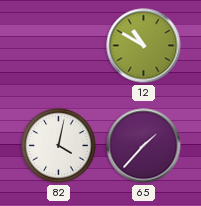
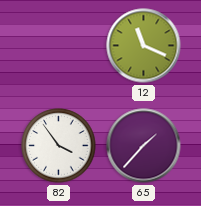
12: 10:50 -> 11:19
82: 4:02 -> 3:54
